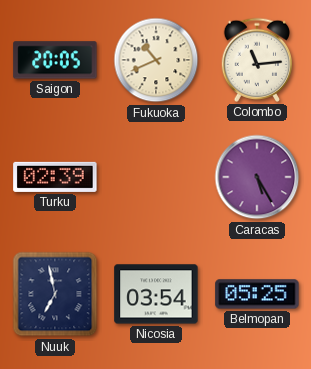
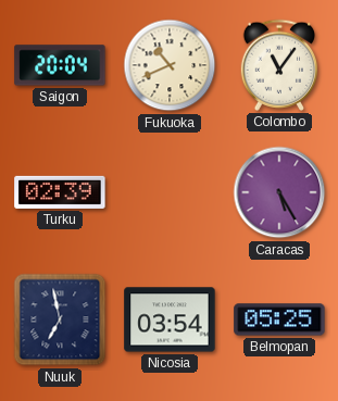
Saigon: 20:05 -> 20:04
Colombo: 11:14 -> 11:06
